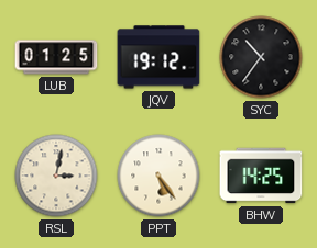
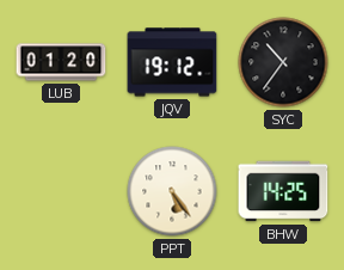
LUB: 01:25 -> 01:20
RSL: 3:02 -> none
